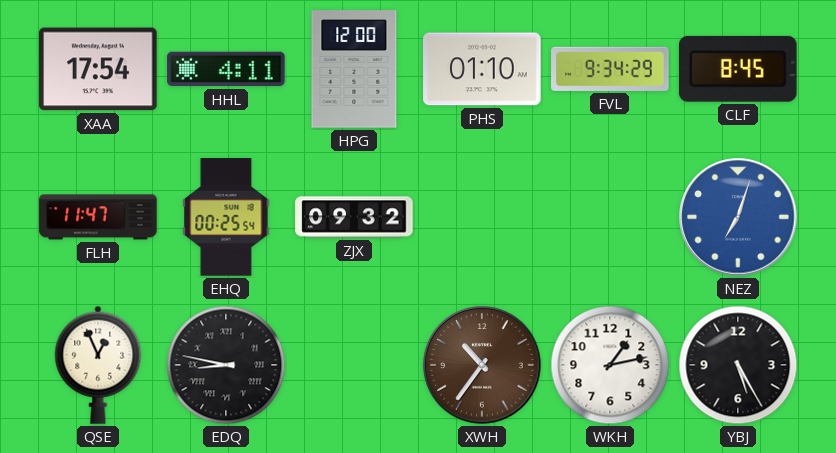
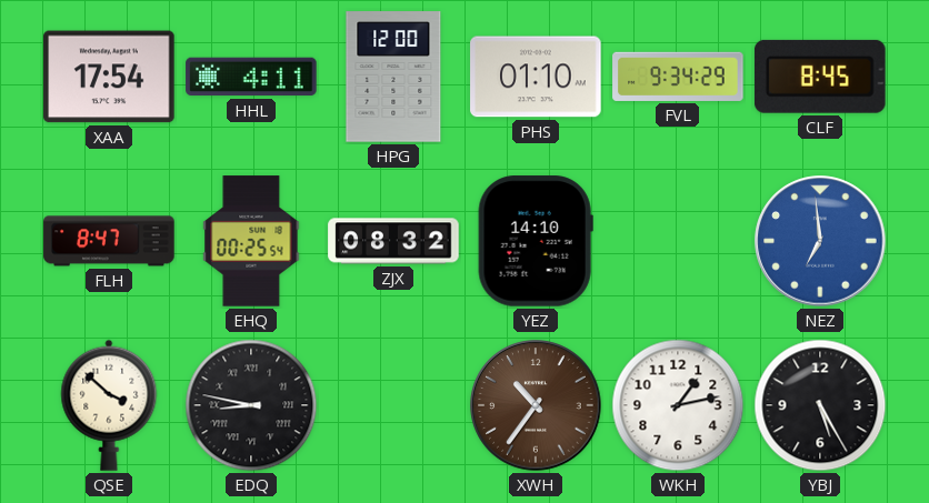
FLH: 11:47 -> 8:47
ZJX: 09:32 -> 08:32
YEZ: none -> 14:10
NEZ: 7:03 -> 6:59
QSE: 12:56 -> 3:52
